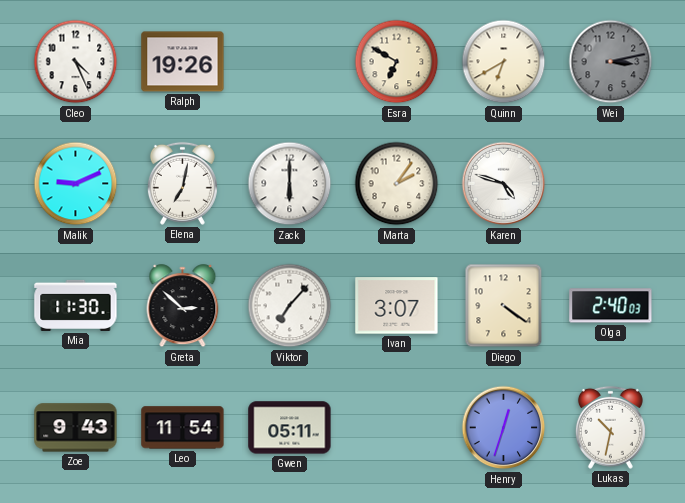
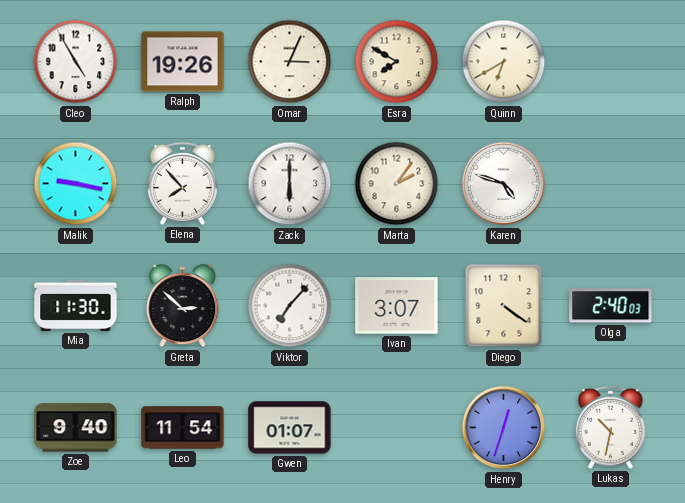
Cleo: 4:26 -> 4:55
Omar: none -> 3:04
Esra: 6:50 -> 7:50
Wei: 3:13 -> none
Malik: 9:11 -> 9:17
Elena: 7:02 -> 7:53
Zoe: 9:43 -> 9:40
Gwen: 05:11 -> 01:07
